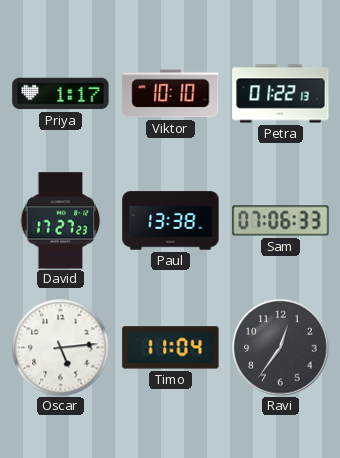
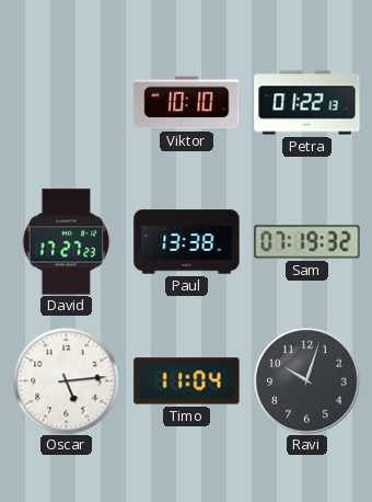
Priya: 1:17 -> none
Sam: 07:06 -> 07:19
Ravi: 12:36 -> 10:03
